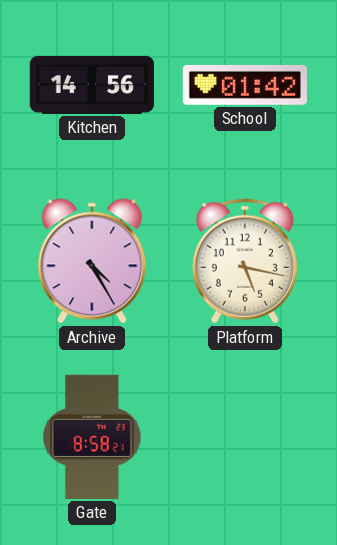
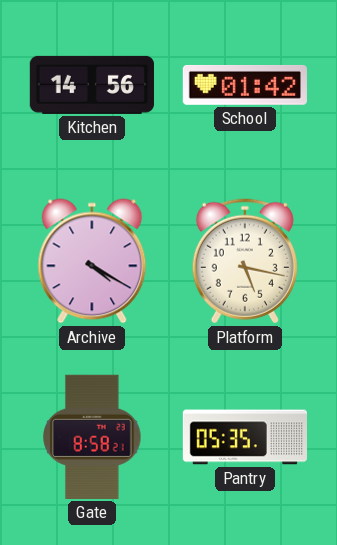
Archive: 4:25 -> 4:20
Pantry: none -> 05:35
